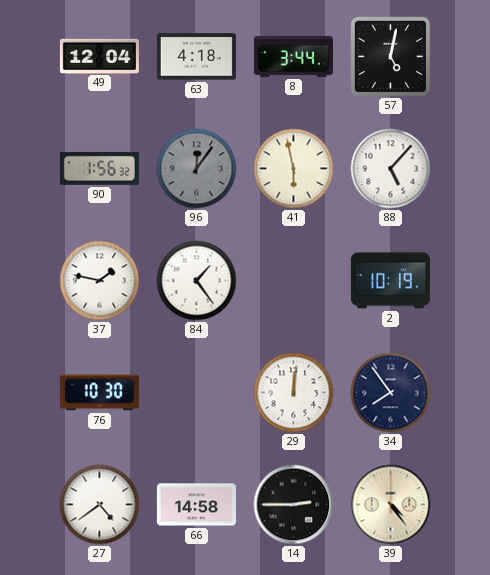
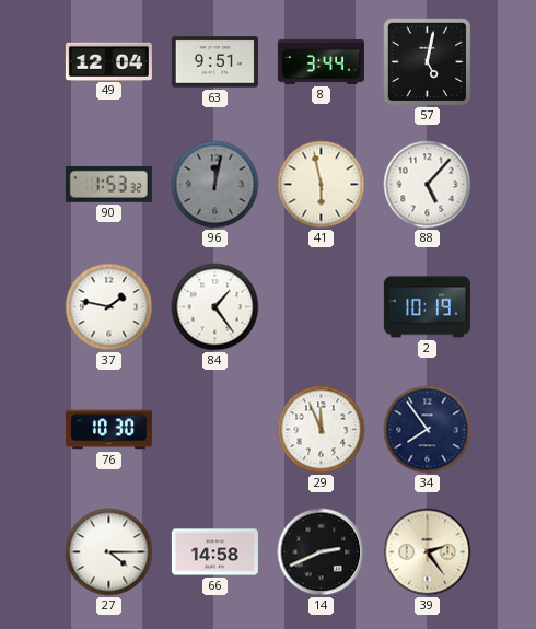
63: 4:18 -> 9:51
90: 1:56 -> 1:53
96: 12:06 -> 12:02
29: 12:01 -> 11:56
27: 4:39 -> 4:15
14: 2:45 -> 2:41
39: 4:24 -> 2:24
